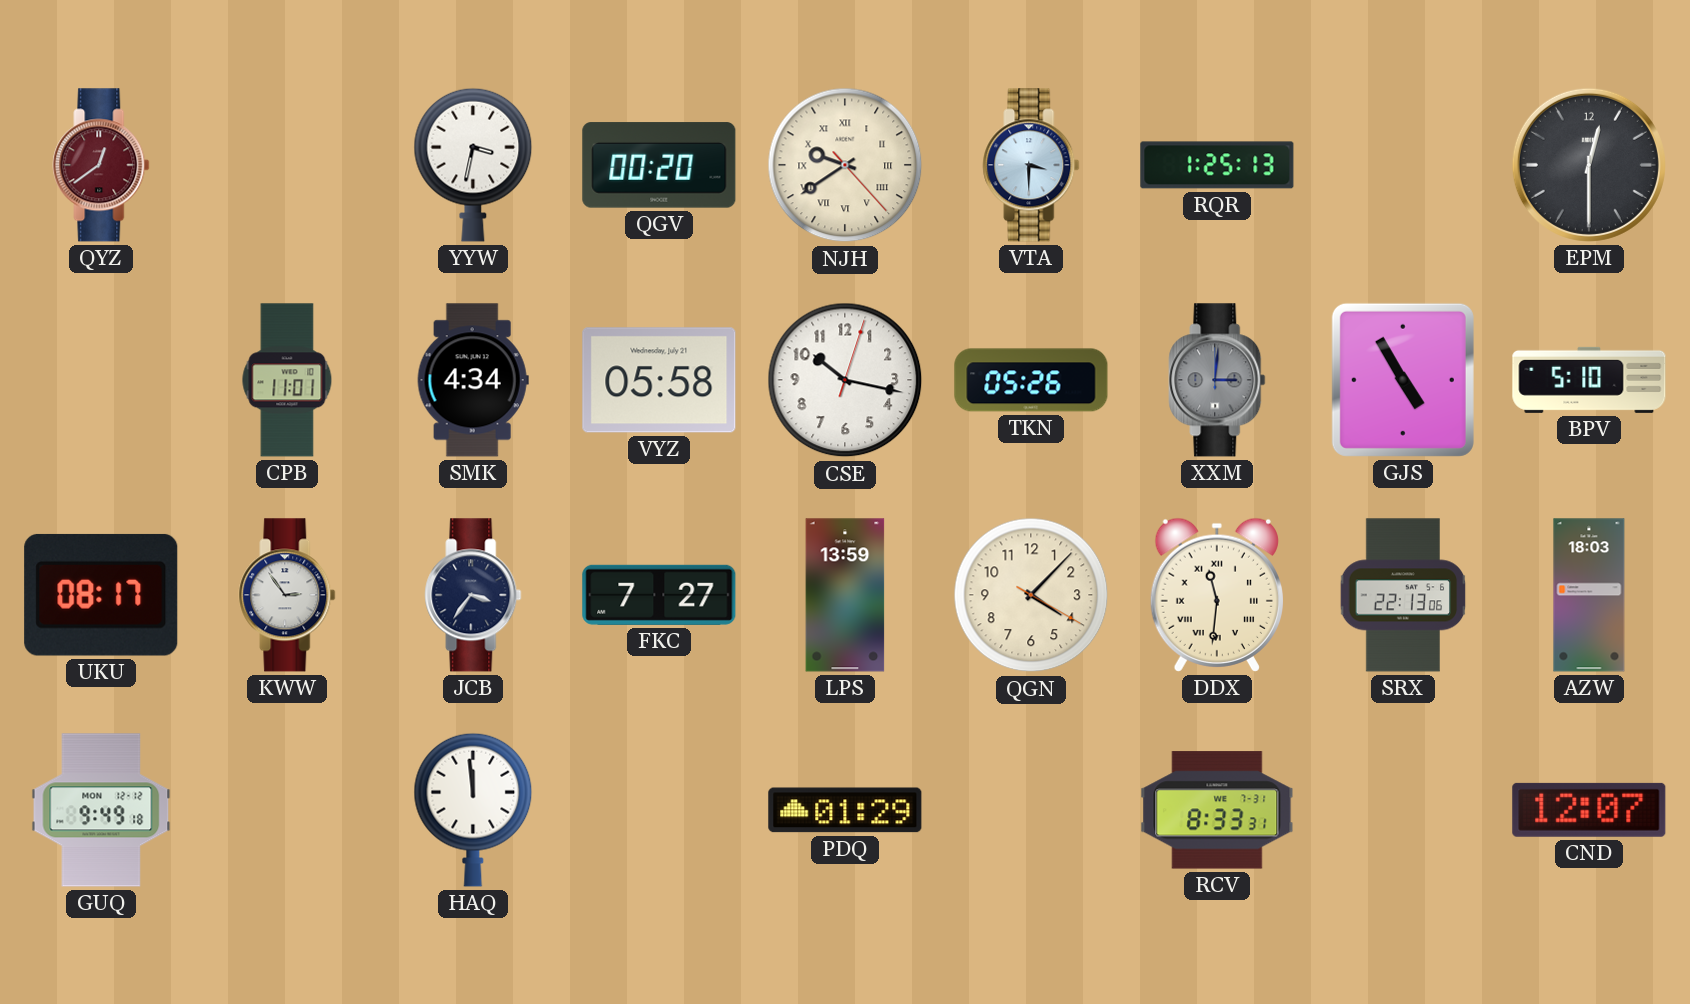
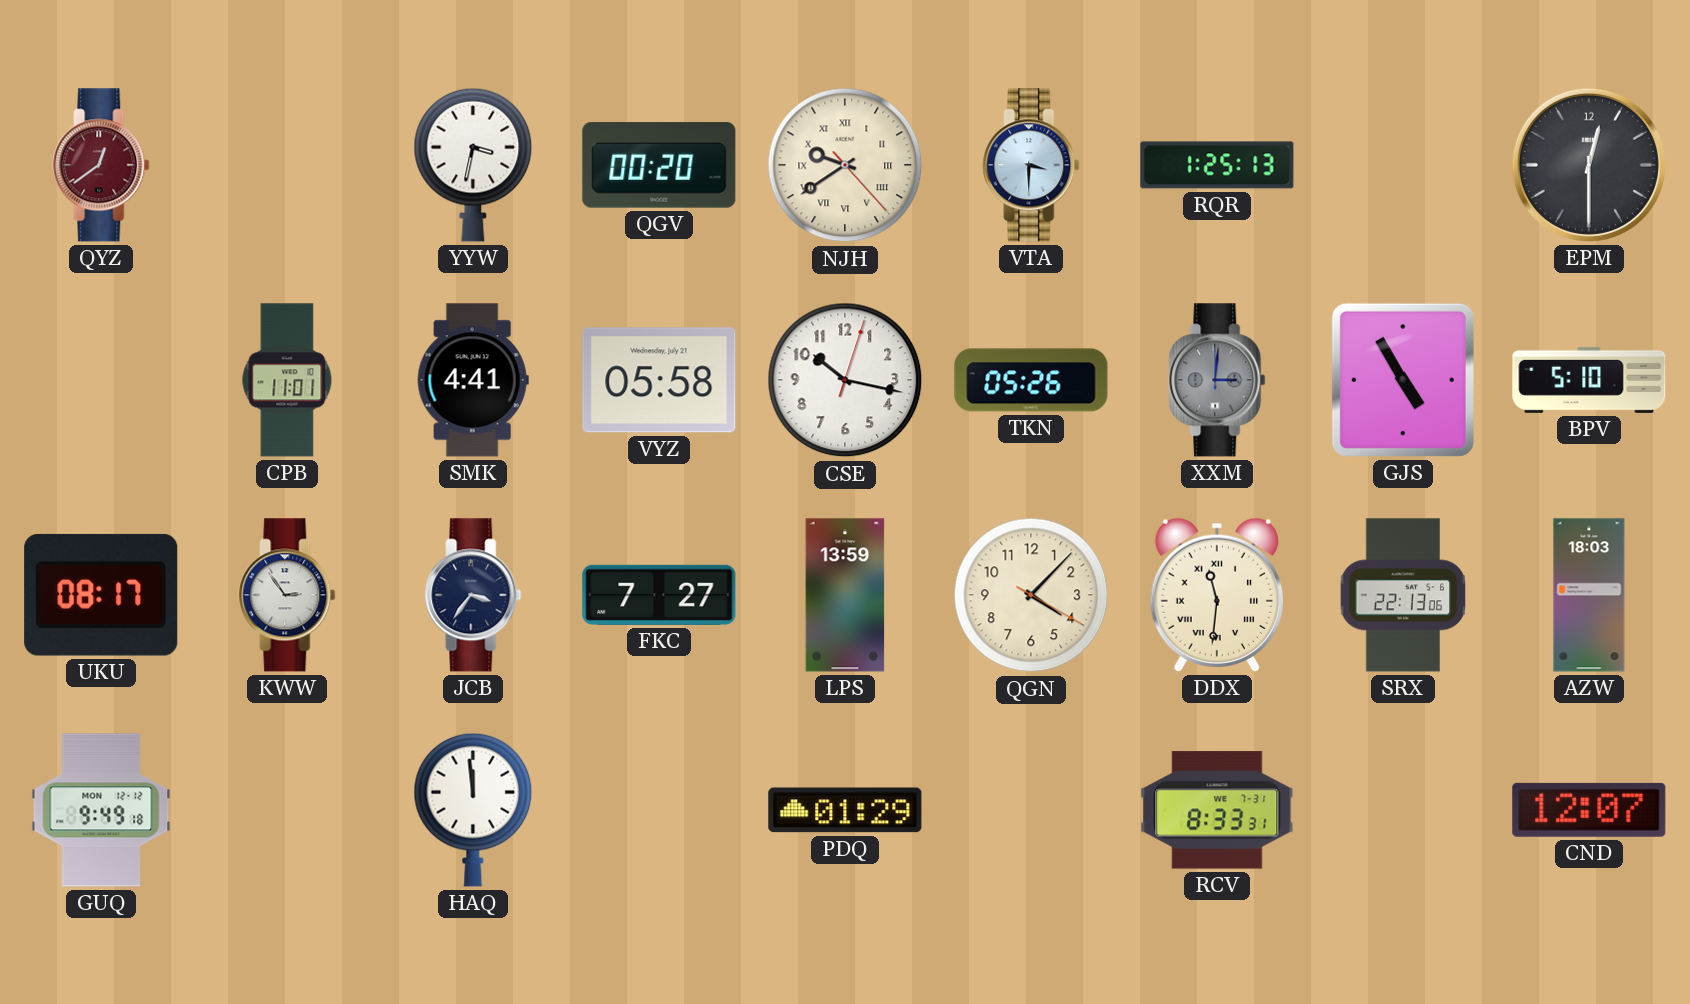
SMK: 4:34 -> 4:41
